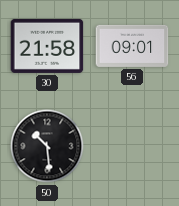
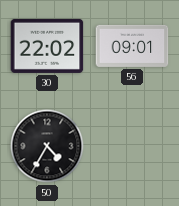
30: 21:58 -> 22:02
50: 10:29 -> 4:35
